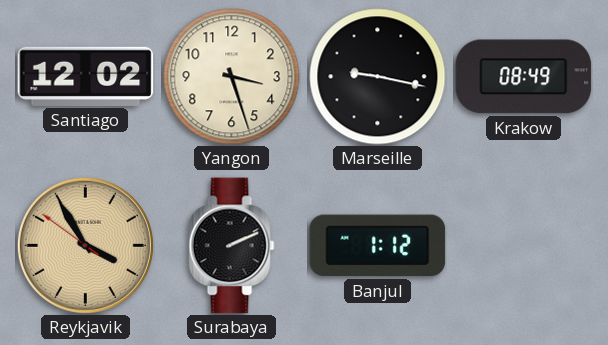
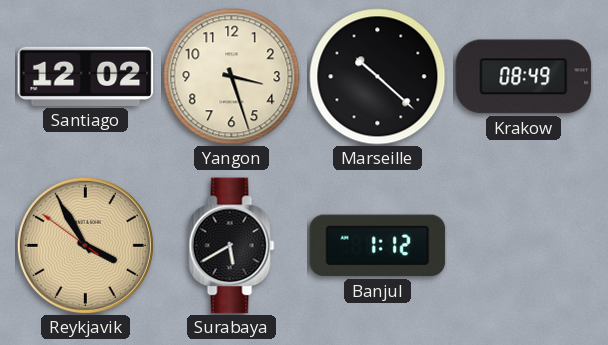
Marseille: 9:17 -> 10:22
Surabaya: 2:11 -> 5:40
